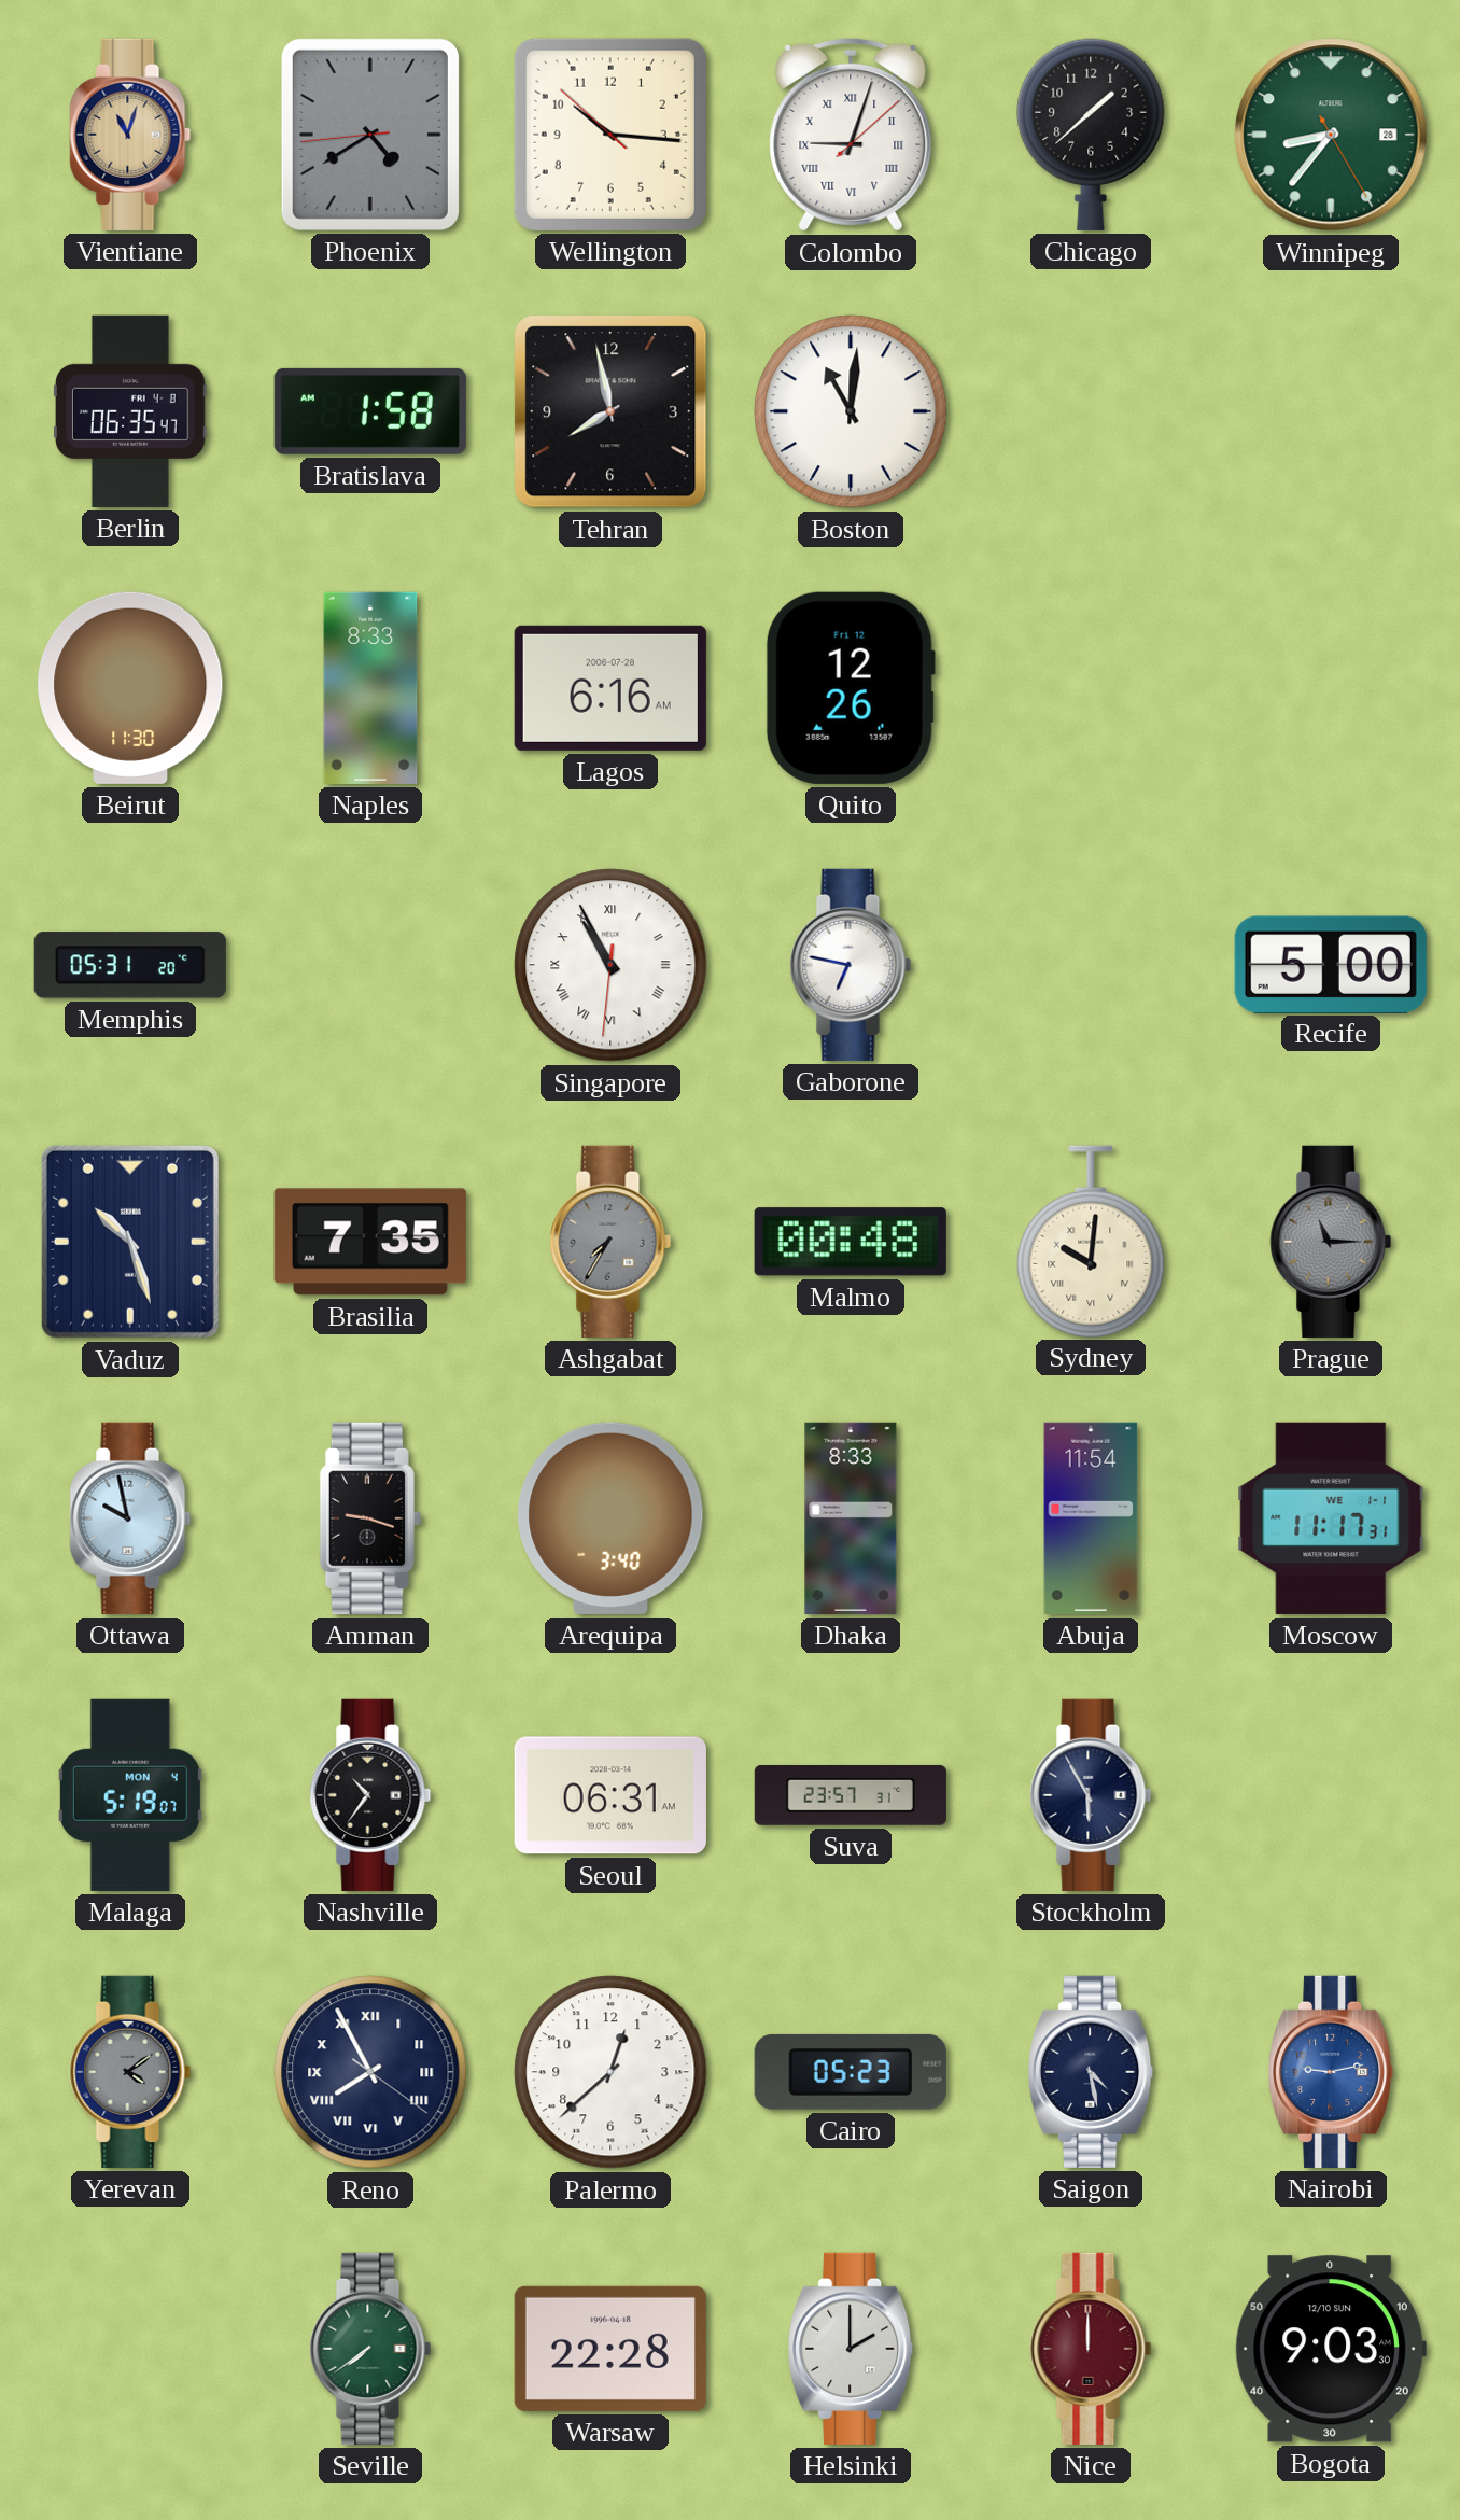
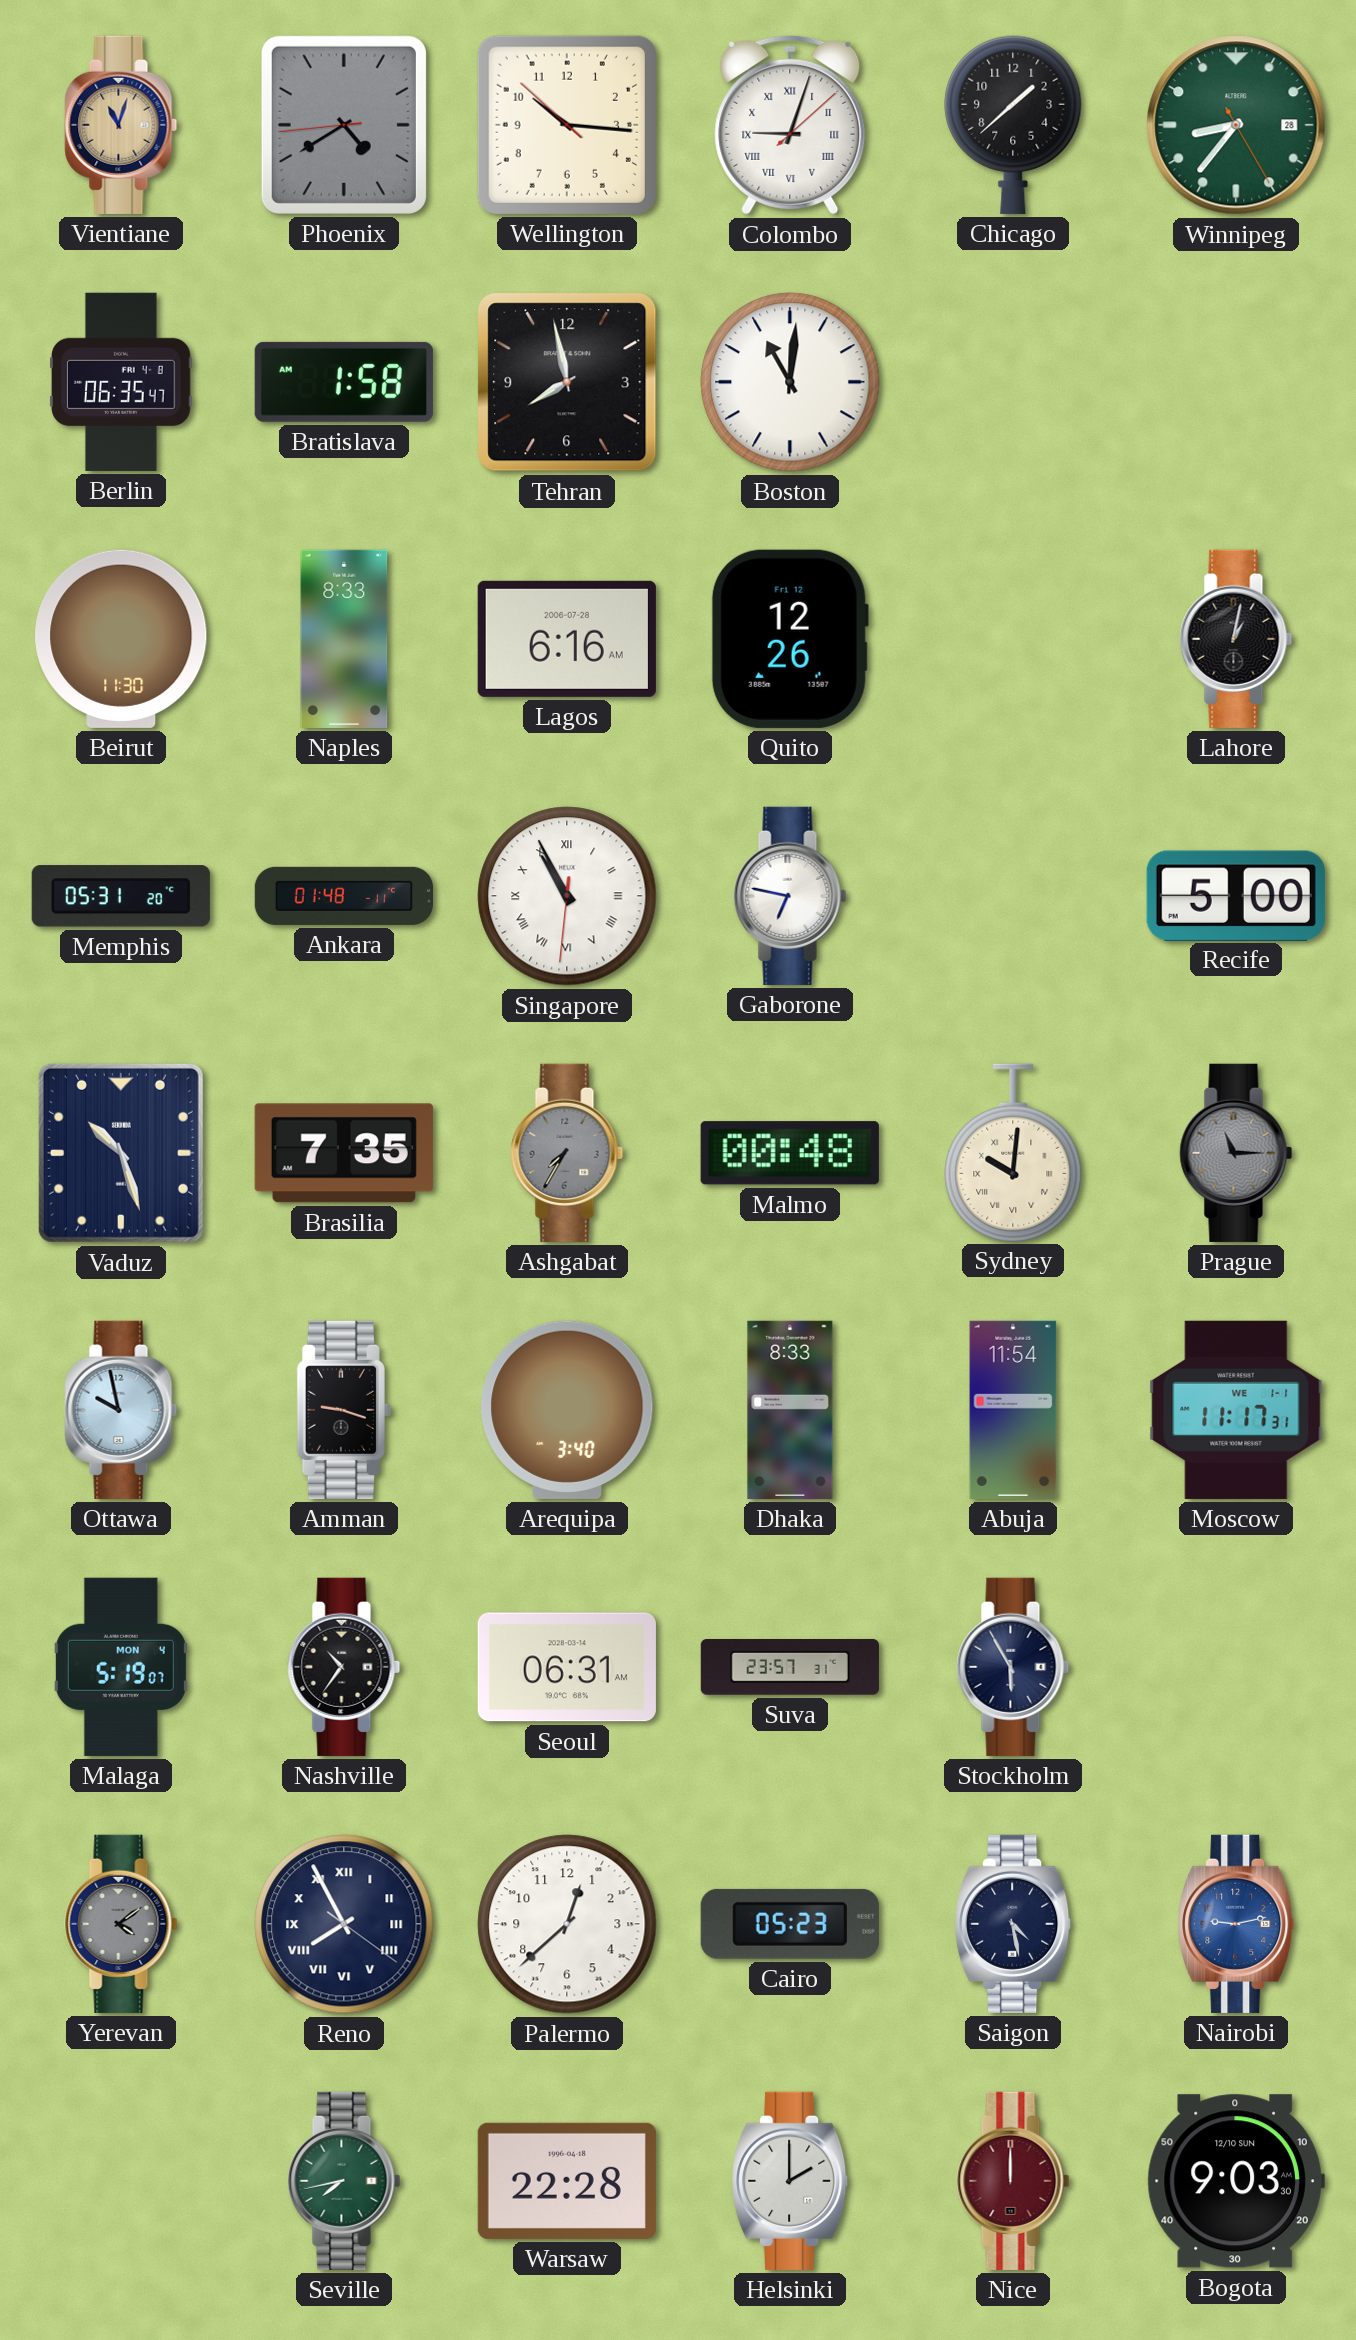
Lahore: none -> 1:02
Ankara: none -> 01:48
Seville: 7:39 -> 7:43
